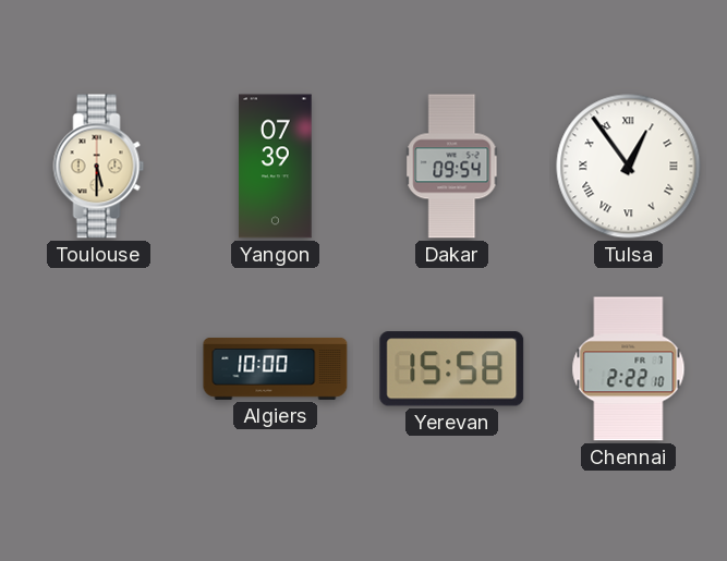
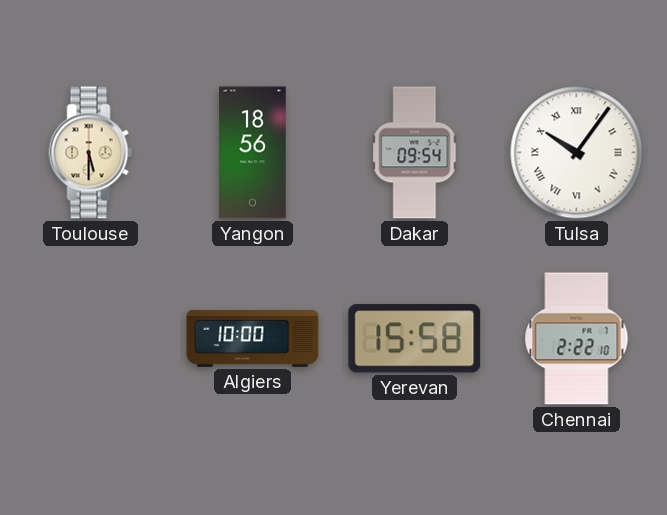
Yangon: 07:39 -> 18:56
Tulsa: 12:54 -> 10:06
